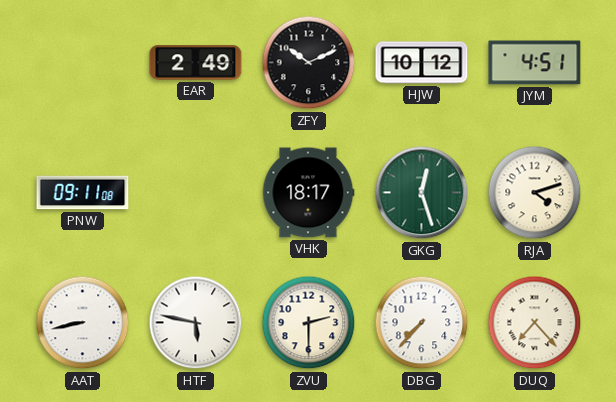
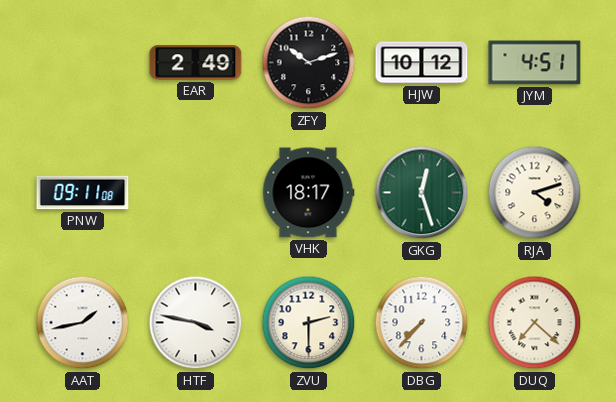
ZFY: 10:11 -> 10:12
AAT: 8:43 -> 1:43
HTF: 5:47 -> 3:47
DUQ: 7:23 -> 7:22
